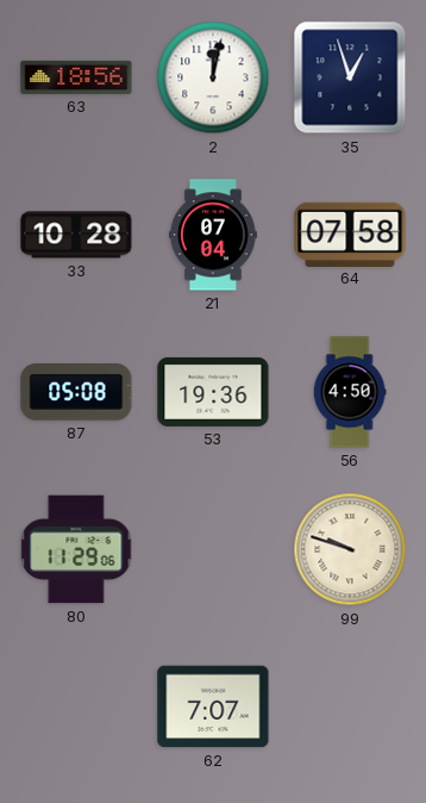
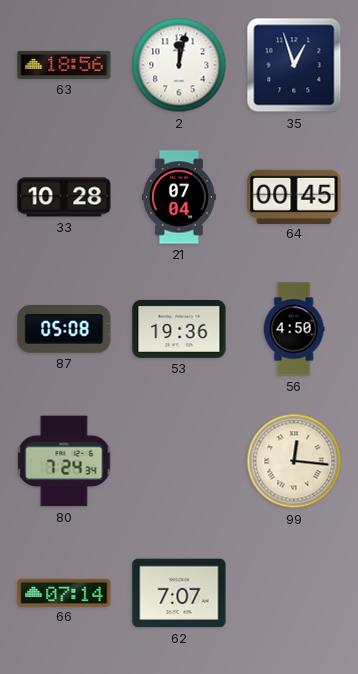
64: 07:58 -> 00:45
80: 11:29 -> 7:24
99: 9:48 -> 12:16
66: none -> 07:14
